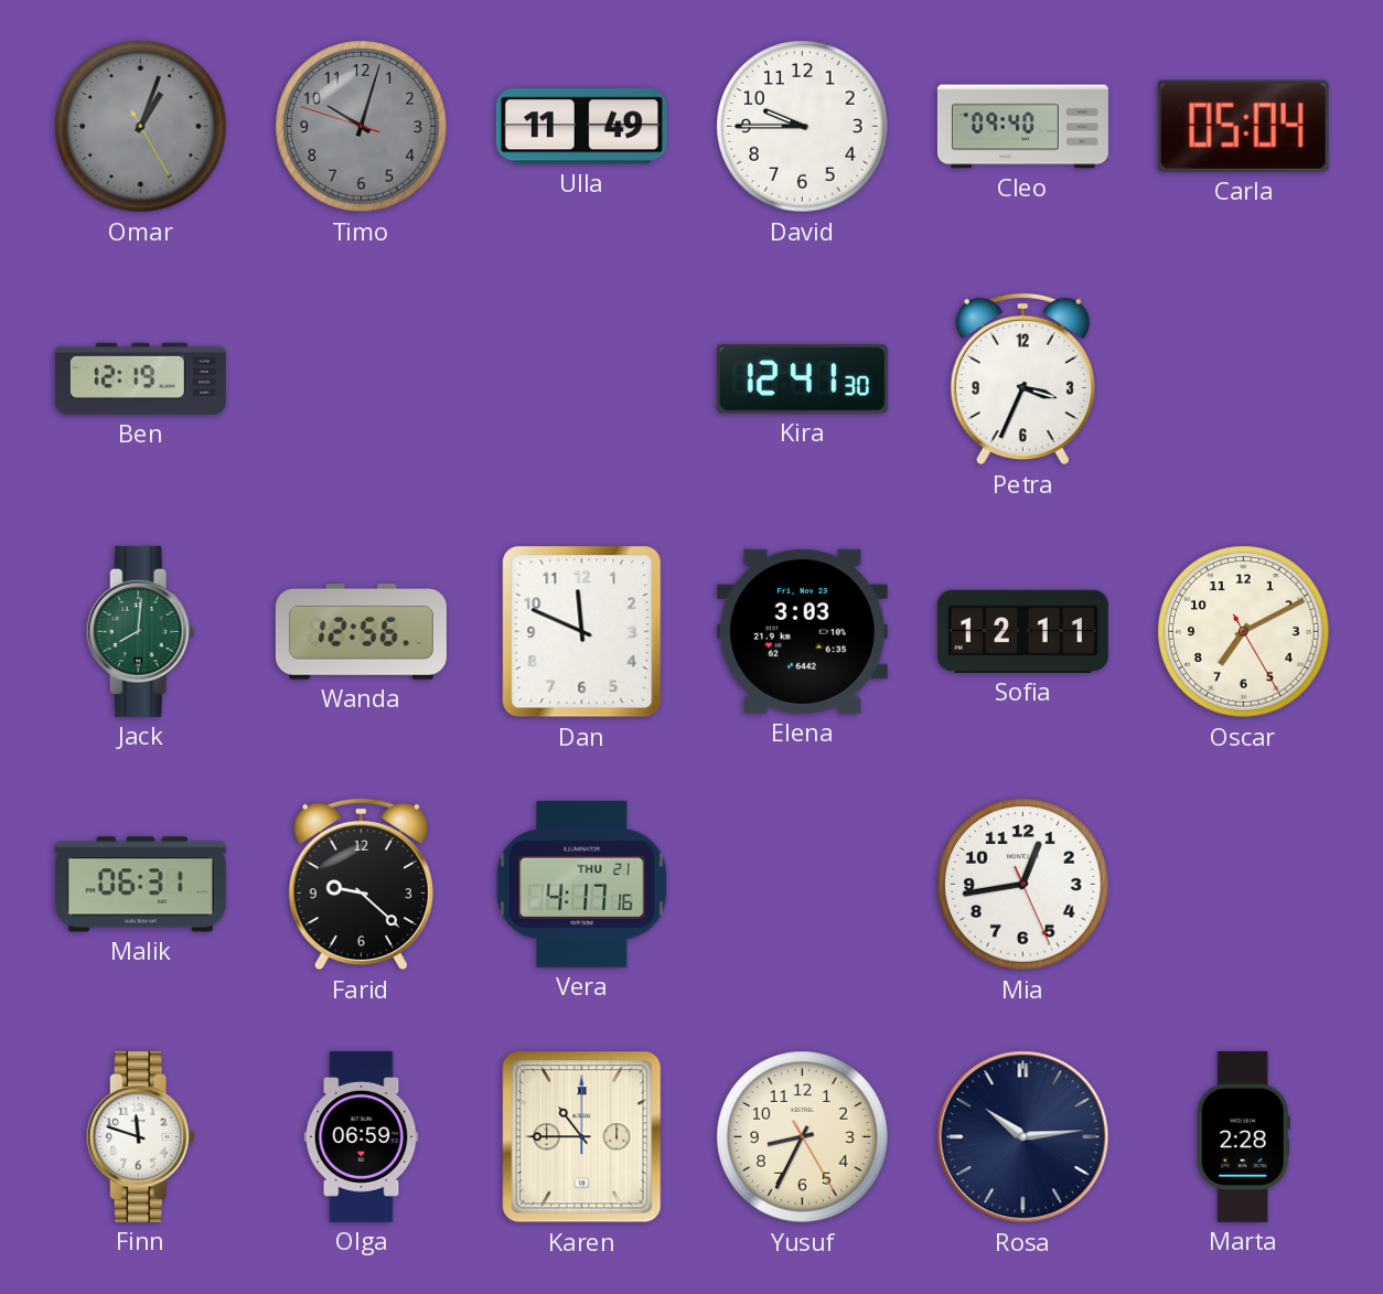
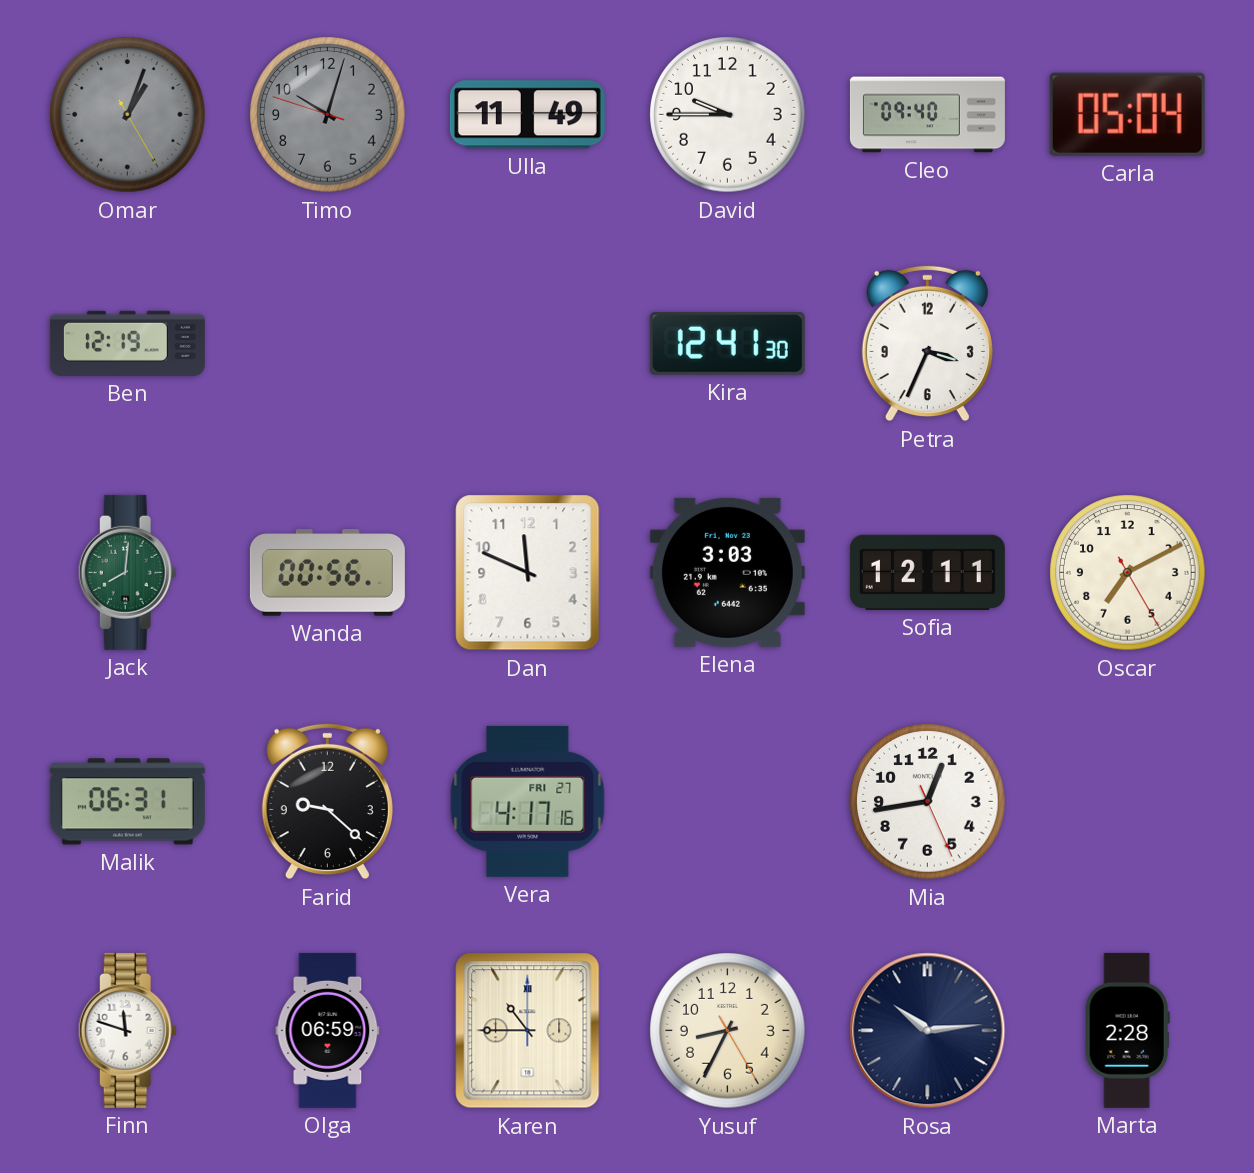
Wanda: 12:56 -> 00:56
Vera date: THU 21 -> FRI 27
